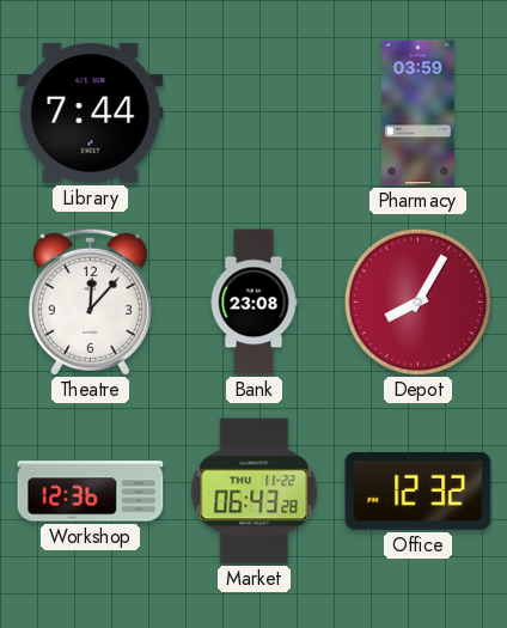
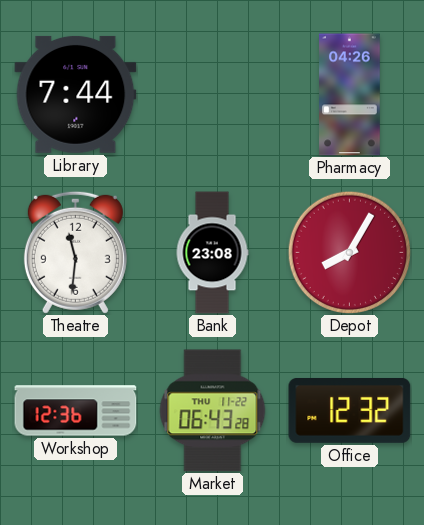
Pharmacy: 03:59 -> 04:26
Theatre: 12:07 -> 11:31
